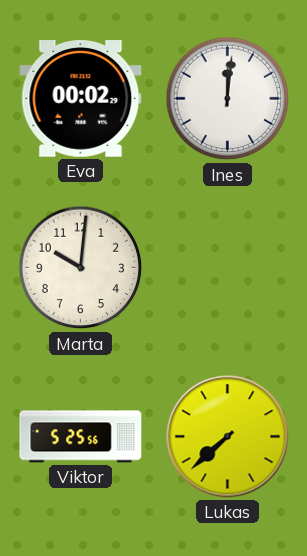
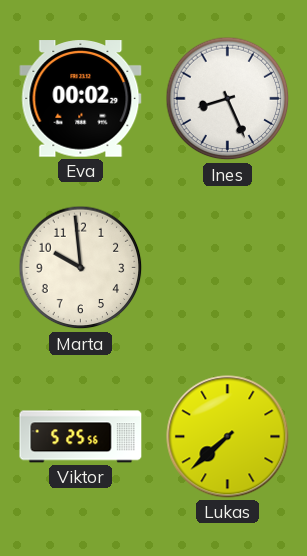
Ines: 12:01 -> 8:26
Marta: 10:01 -> 9:59
